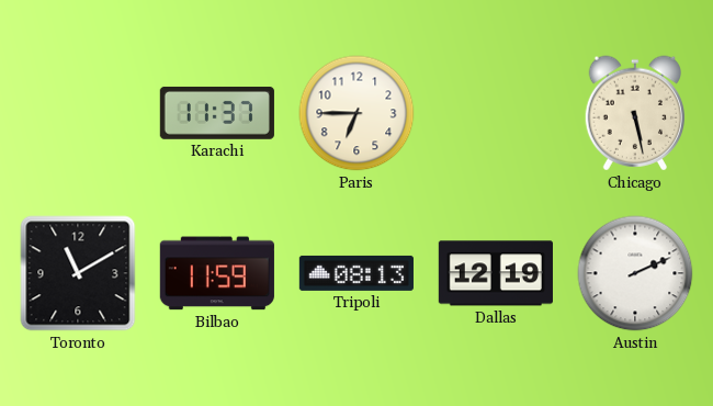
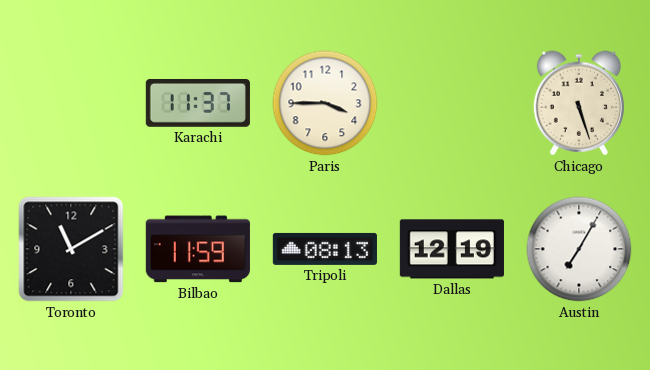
Paris: 6:45 -> 3:45
Chicago: 5:28 -> 5:27
Austin: 2:11 -> 7:05
